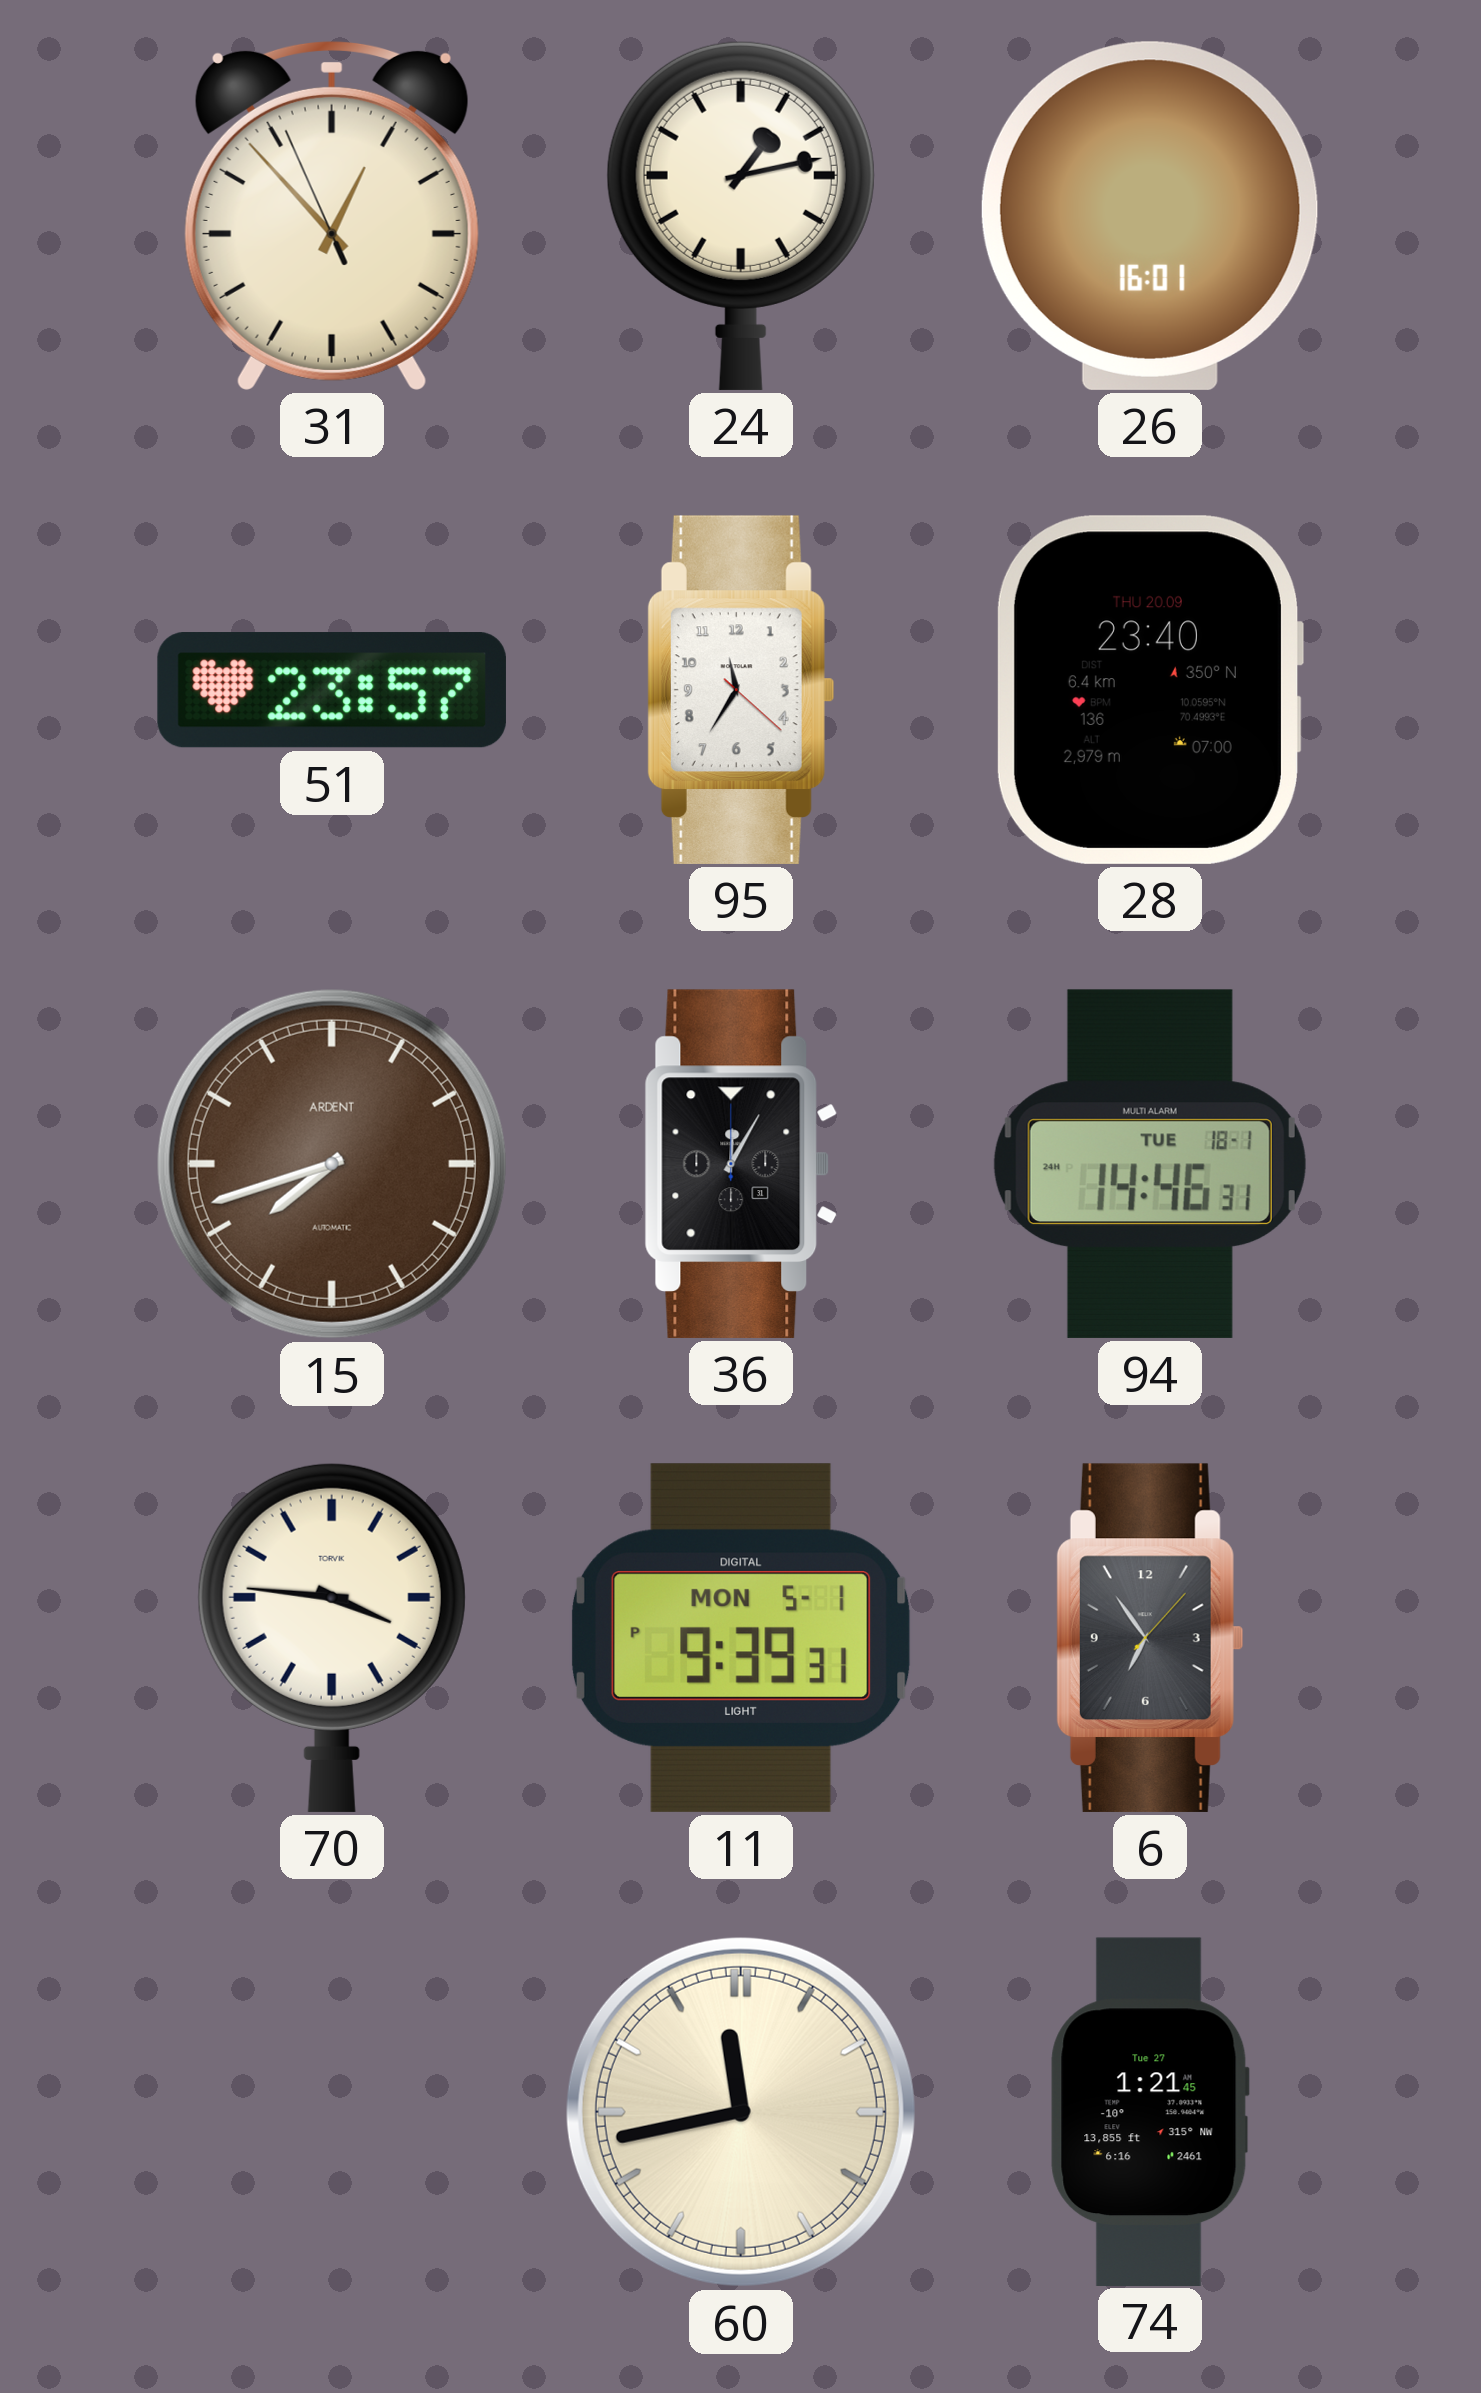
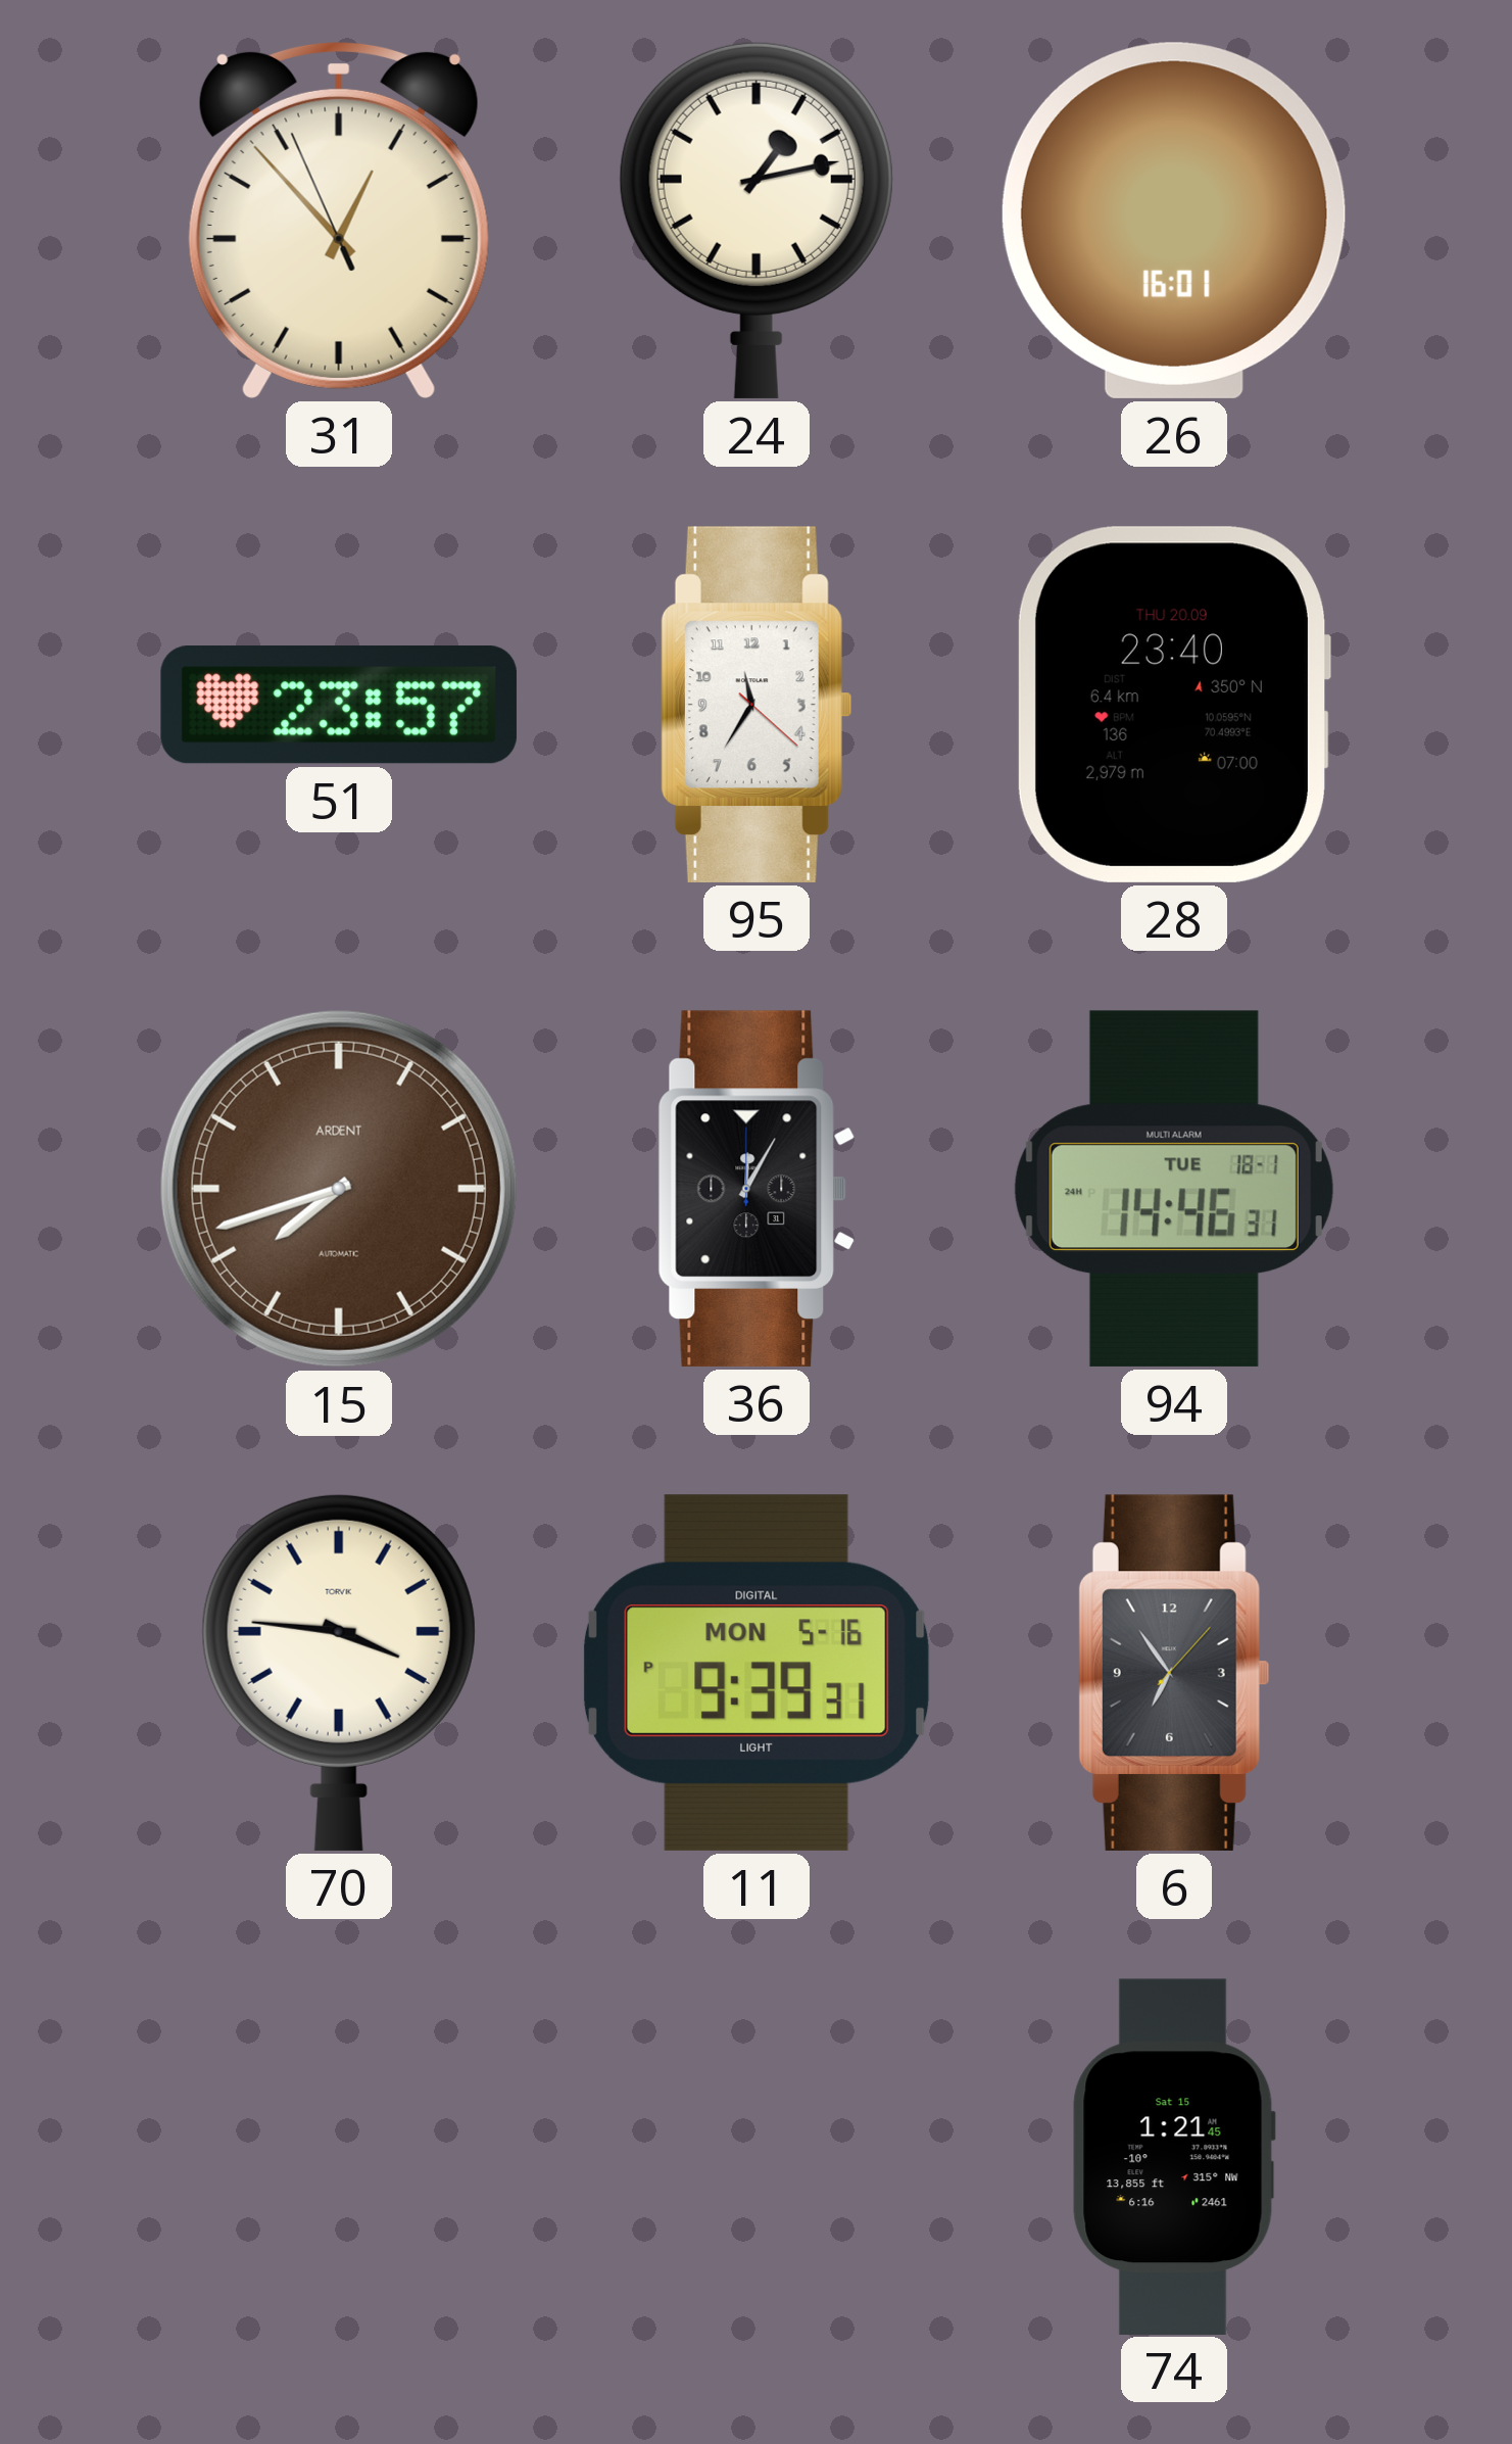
11 date: MON 5-1 -> MON 5-16
60: 11:43 -> none
74 date: Tue 27 -> Sat 15
